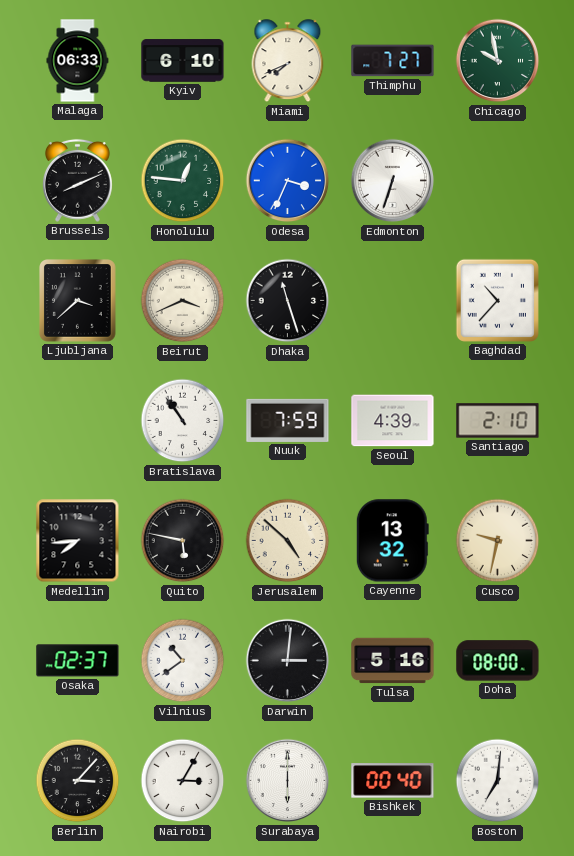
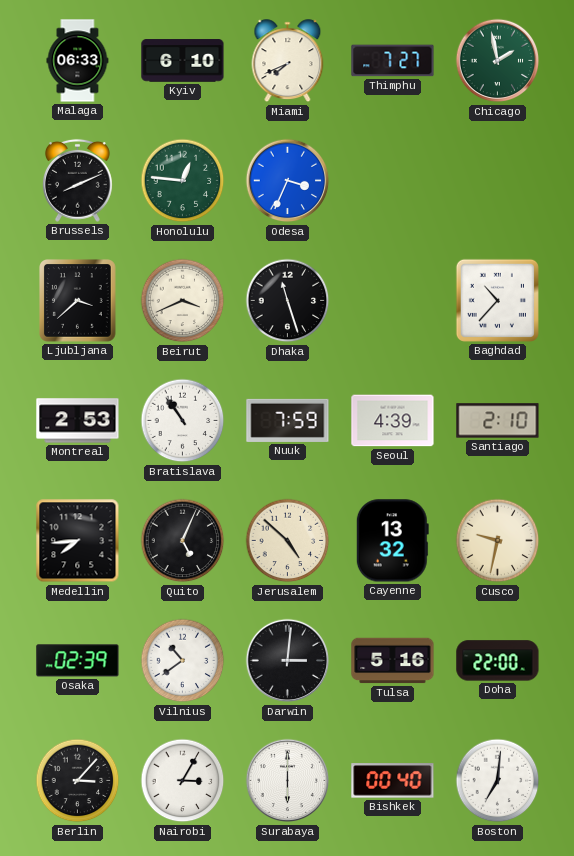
Chicago: 9:58 -> 1:58
Edmonton: 6:33 -> none
Montreal: none -> 2:53
Quito: 5:47 -> 5:04
Osaka: 02:37 -> 02:39
Doha: 08:00 -> 22:00
